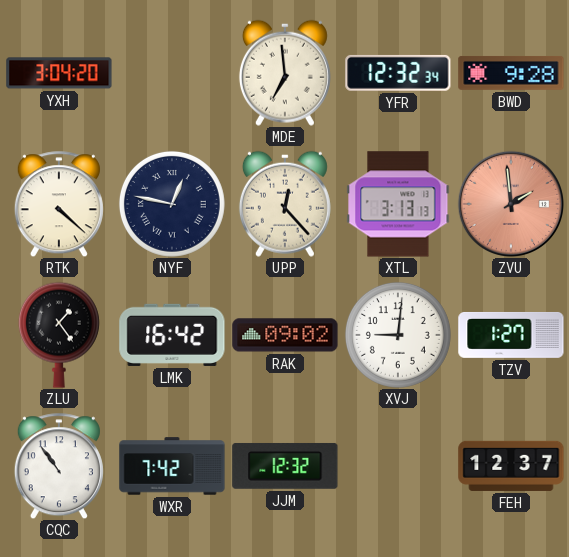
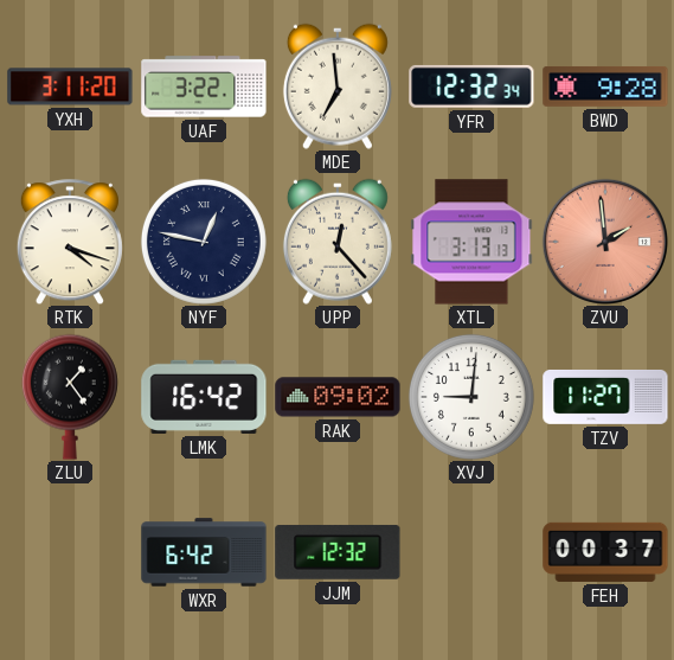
YXH: 3:04 -> 3:11
UAF: none -> 3:22
RTK: 4:22 -> 4:18
TZV: 1:27 -> 11:27
CQC: 10:54 -> none
WXR: 7:42 -> 6:42
FEH: 12:37 -> 00:37
